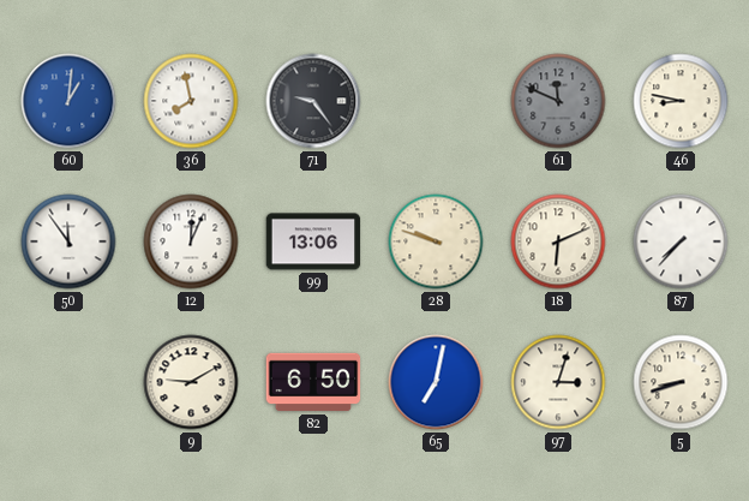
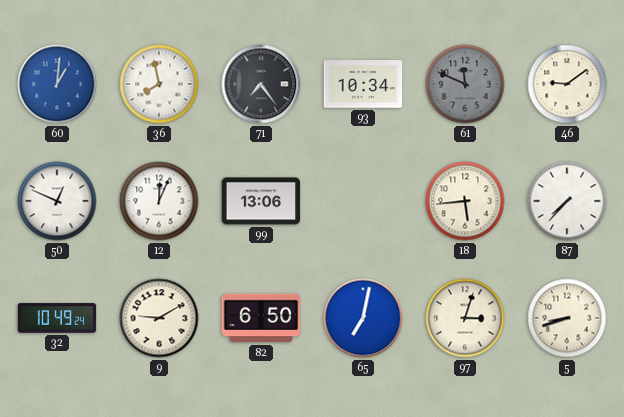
71: 9:24 -> 7:24
93: none -> 10:34
46: 8:47 -> 9:09
50: 11:54 -> 12:49
28: 9:48 -> none
18: 6:11 -> 5:44
32: none -> 10:49
